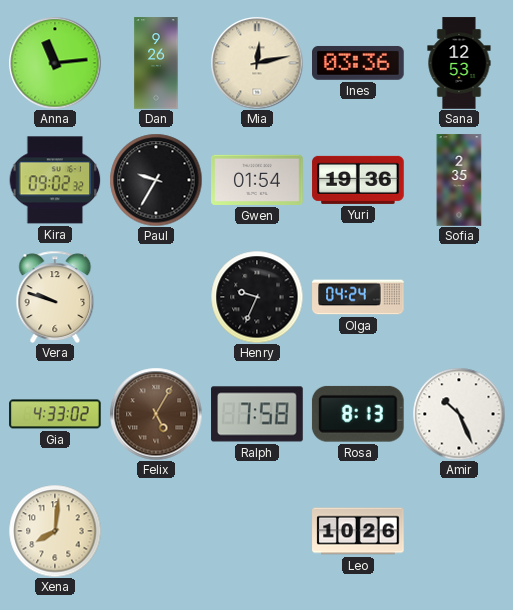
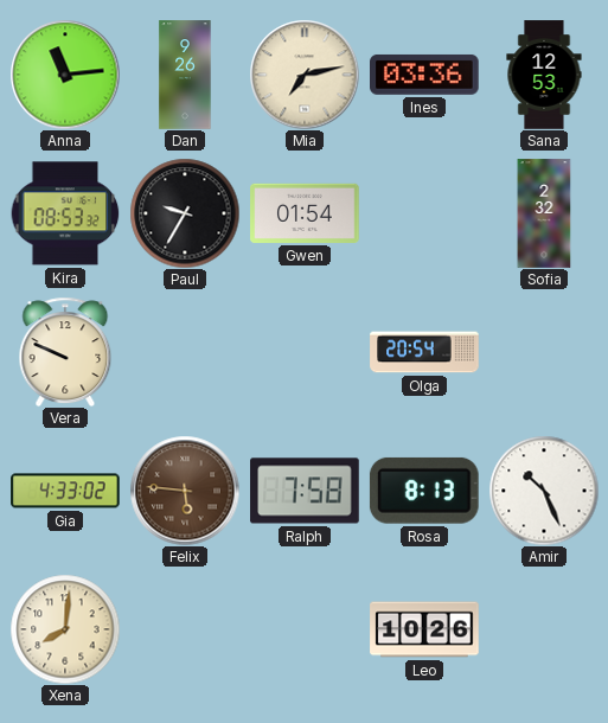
Mia: 12:13 -> 7:13
Kira: 09:02 -> 08:53
Yuri: 19:36 -> none
Sofia: 2:35 -> 2:32
Vera: 9:48 -> 9:49
Henry: 9:34 -> none
Olga: 04:24 -> 20:54
Felix: 5:05 -> 5:46
